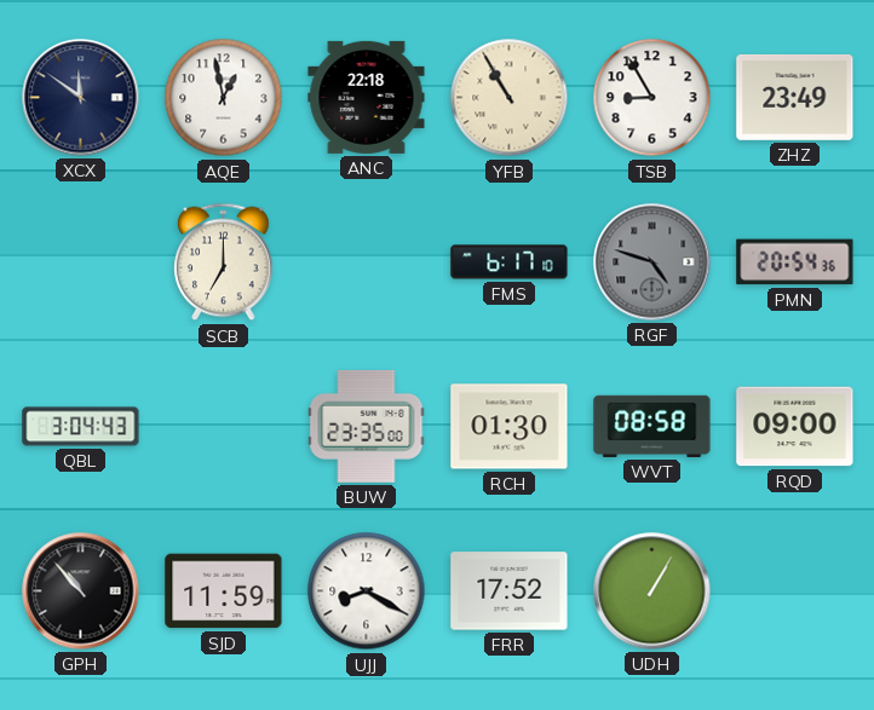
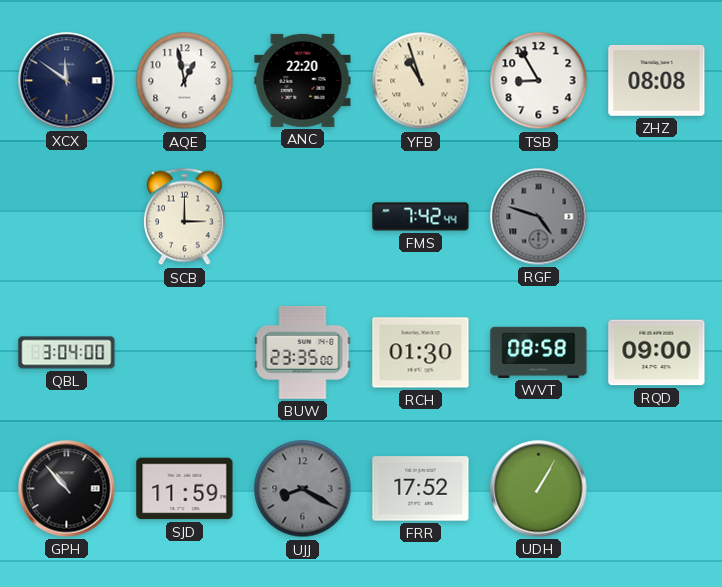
ANC: 22:18 -> 22:20
YFB: 10:55 -> 10:57
ZHZ: 23:49 -> 08:08
SCB: 7:00 -> 3:00
FMS: 6:17 -> 7:42
PMN: 20:54 -> none
QBL: 3:04:43 -> 3:04:00
UJJ dial: white -> grey
